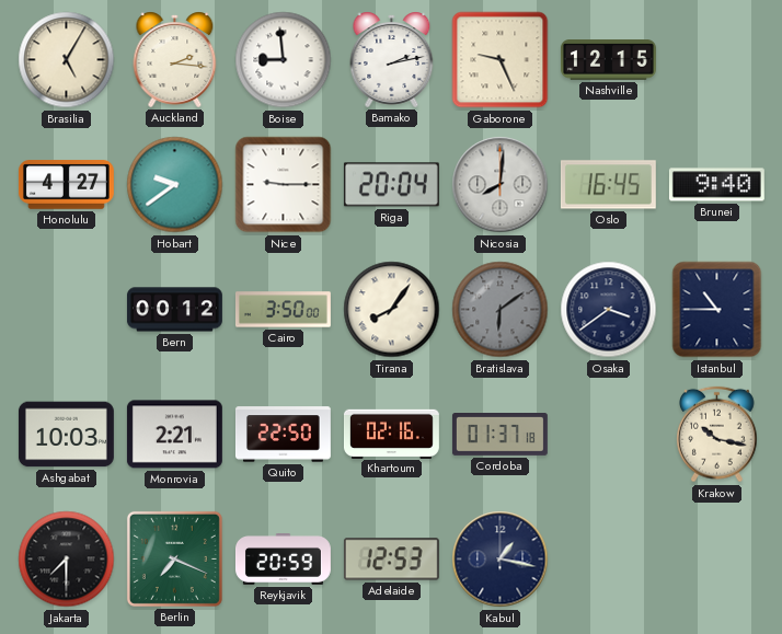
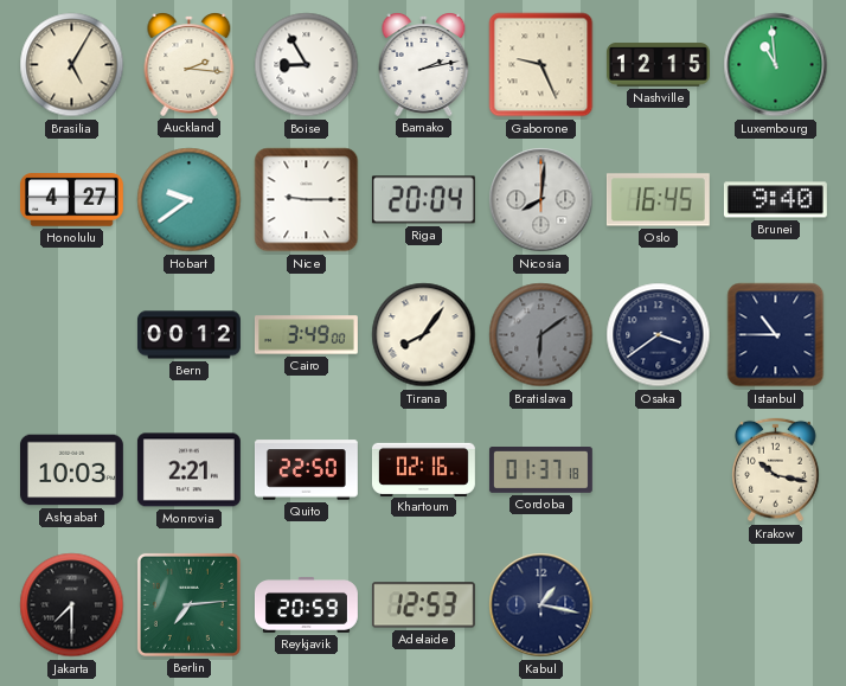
Boise: 8:59 -> 8:55
Luxembourg: none -> 10:59
Cairo: 3:50 -> 3:49
Berlin: 7:19 -> 7:14
